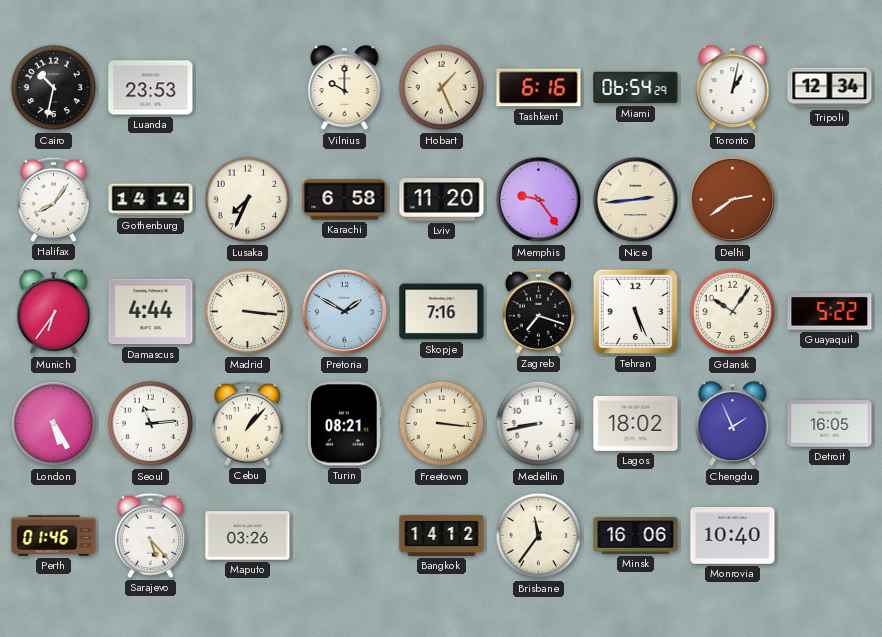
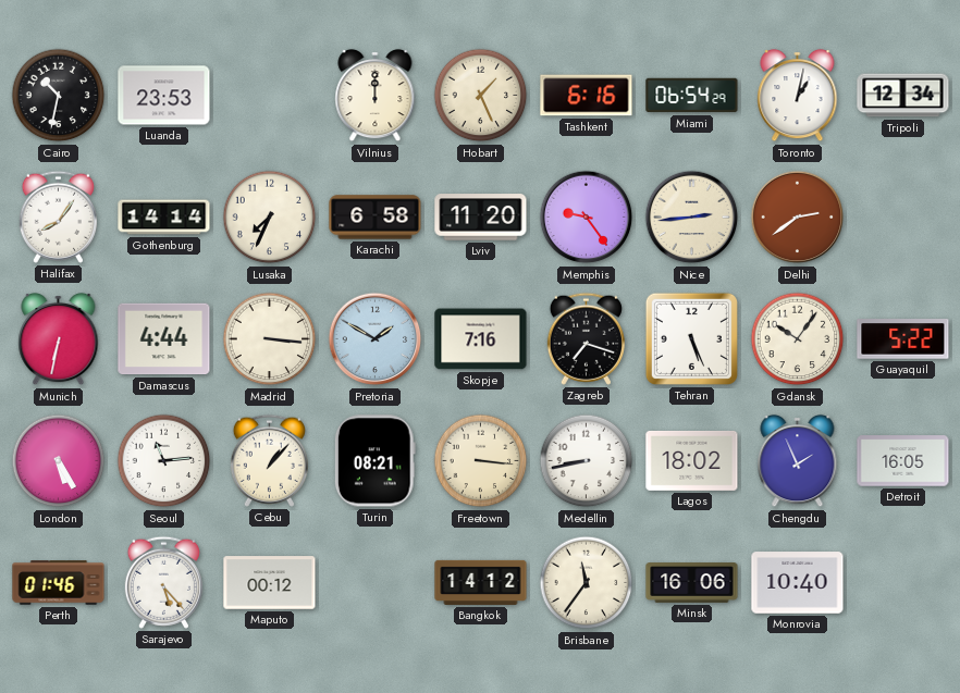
Vilnius: 10:00 -> 12:00
Munich: 6:36 -> 6:32
Maputo: 03:26 -> 00:12
